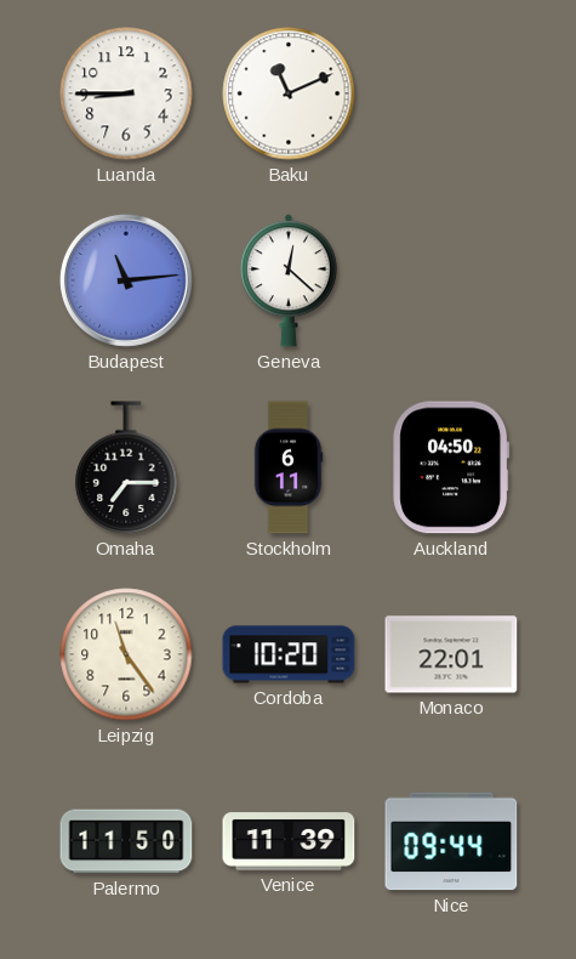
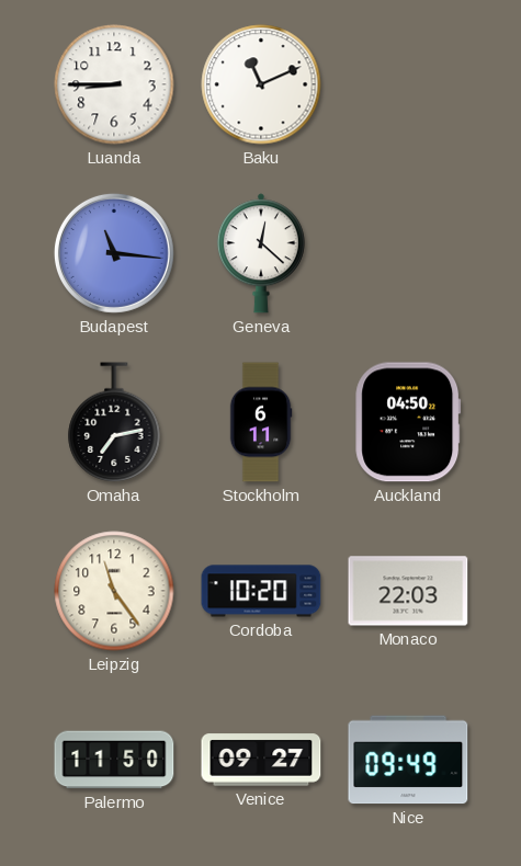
Budapest: 11:14 -> 11:16
Omaha: 7:15 -> 7:13
Monaco: 22:01 -> 22:03
Venice: 11:39 -> 09:27
Nice: 09:44 -> 09:49
